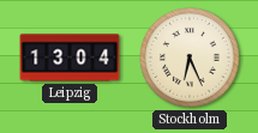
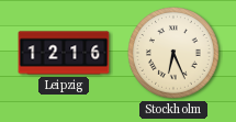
Leipzig: 13:04 -> 12:16
